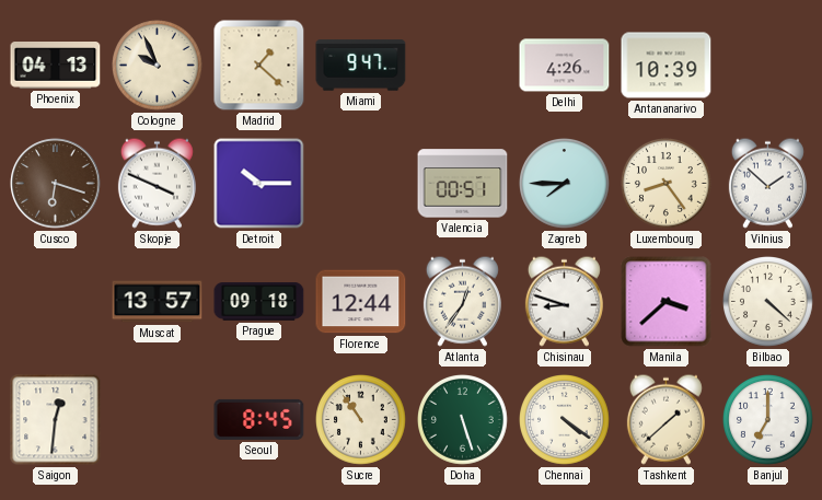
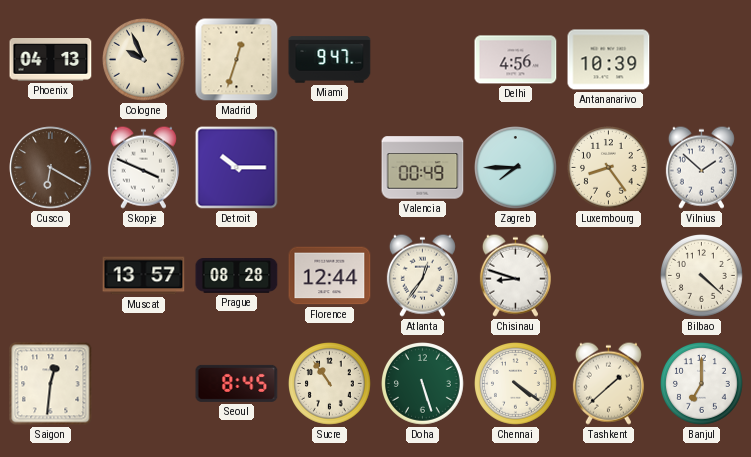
Madrid: 1:22 -> 12:33
Delhi: 4:26 -> 4:56
Cusco: 6:18 -> 6:20
Valencia: 00:51 -> 00:49
Prague: 09:18 -> 08:28
Manila: 3:38 -> none
